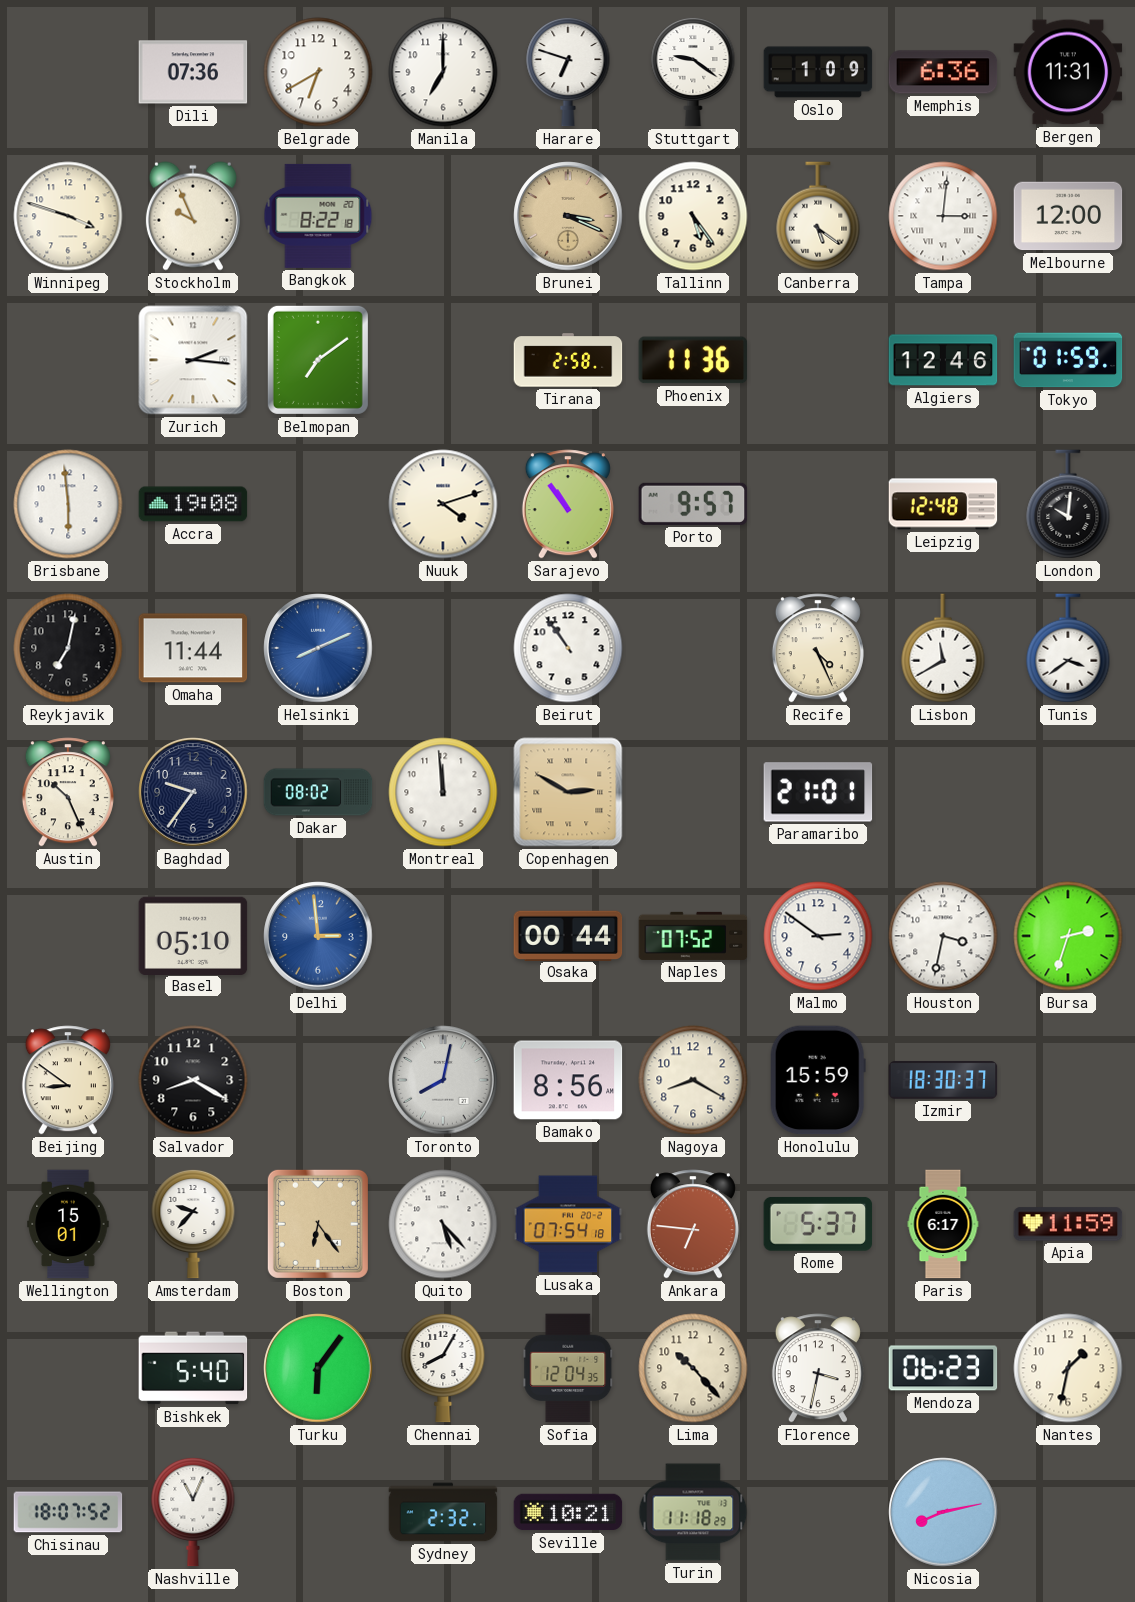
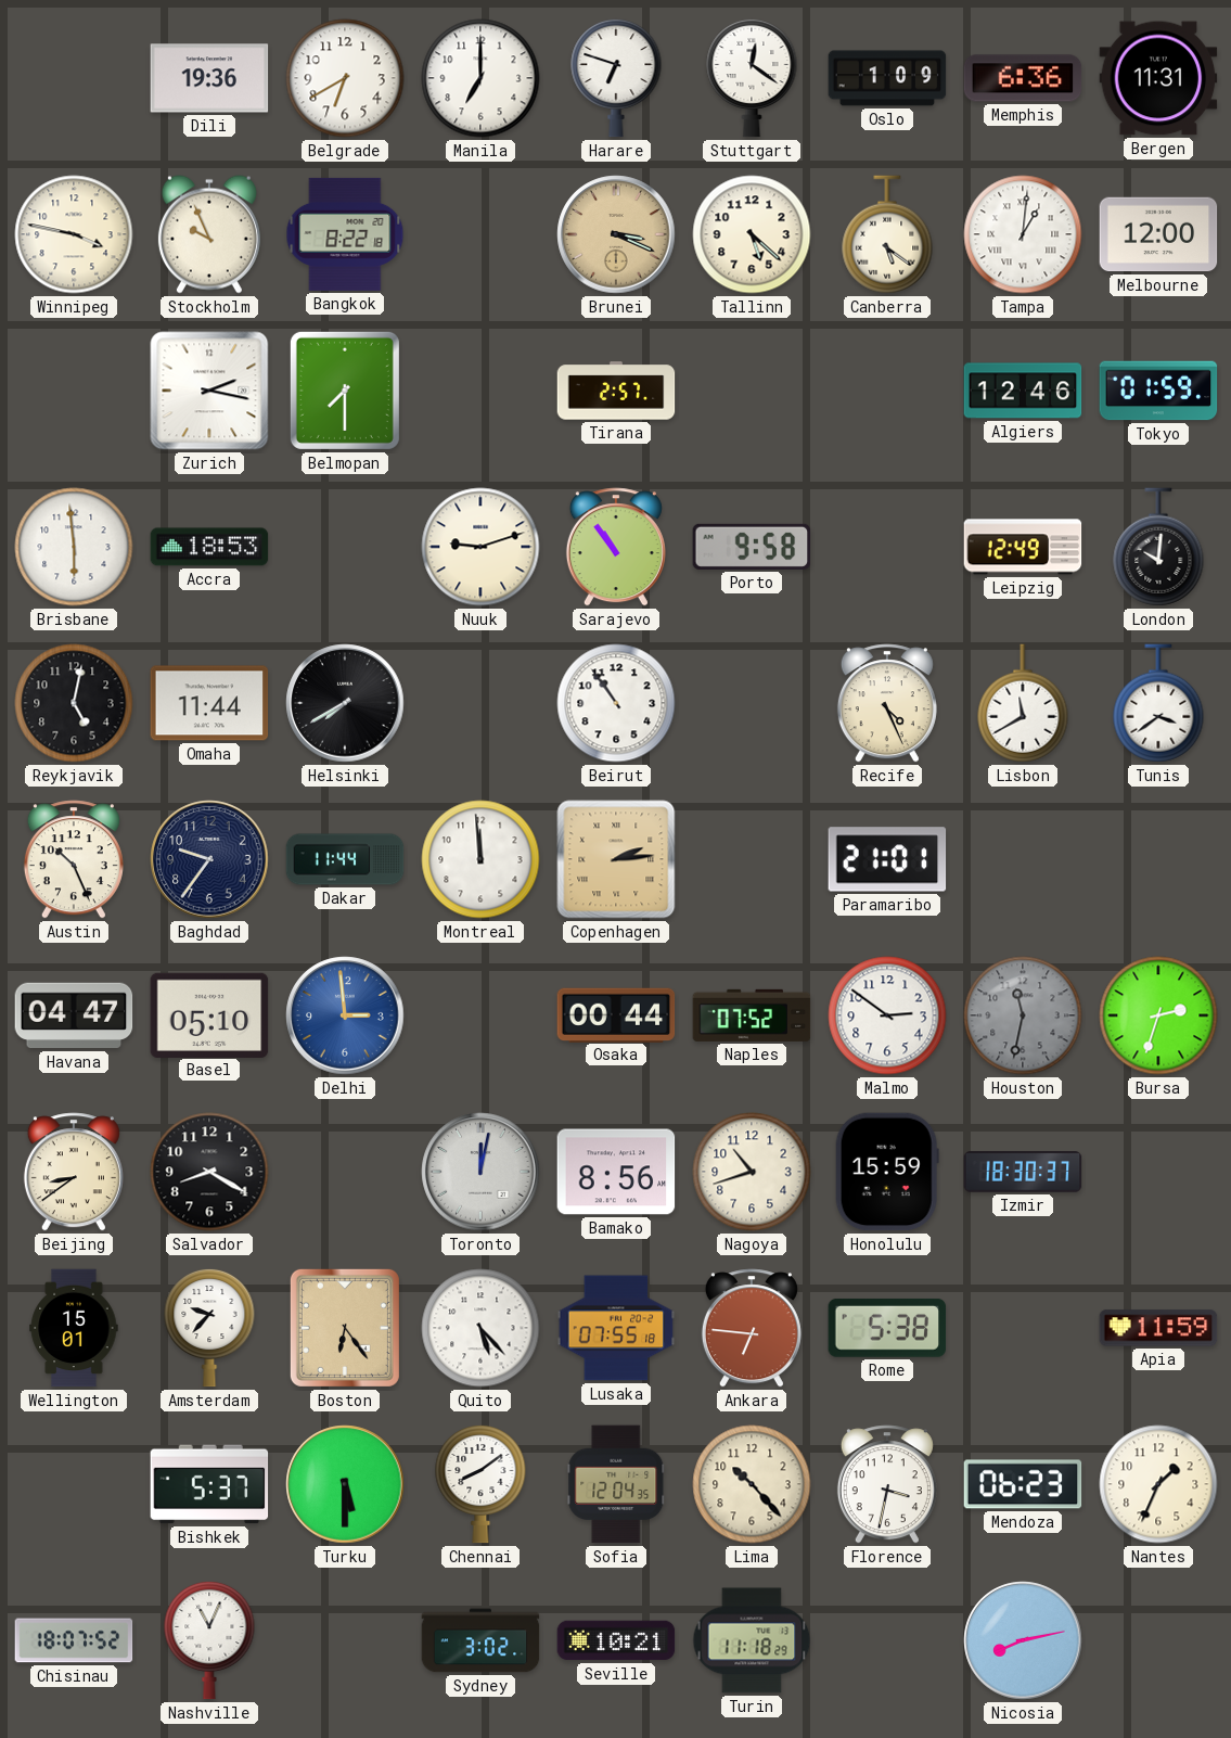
Dili: 07:36 -> 19:36
Stuttgart: 9:21 -> 12:21
Winnipeg: 3:48 -> 3:47
Tallinn: 5:24 -> 5:22
Tampa: 3:01 -> 1:01
Zurich: 2:16 -> 2:17
Belmopan: 7:09 -> 7:30
Tirana: 2:58 -> 2:57
Phoenix: 11:36 -> none
Accra: 19:08 -> 18:53
Nuuk: 4:12 -> 9:12
Porto: 9:57 -> 9:58
Leipzig: 12:48 -> 12:49
Reykjavik: 7:02 -> 5:02
Helsinki: 8:11 -> 7:40
Helsinki dial: blue -> black
Dakar: 08:02 -> 11:44
Copenhagen: 2:50 -> 2:14
Havana: none -> 04:47
Houston: 3:32 -> 11:32
Houston dial: white -> grey
Beijing: 8:51 -> 8:39
Toronto: 8:02 -> 12:02
Nagoya: 8:20 -> 10:42
Lusaka: 07:54 -> 07:55
Rome: 5:37 -> 5:38
Paris: 6:17 -> none
Bishkek: 5:40 -> 5:37
Turku: 6:06 -> 5:30
Chennai: 8:05 -> 8:09
Nantes: 1:32 -> 1:34
Sydney: 2:32 -> 3:02
